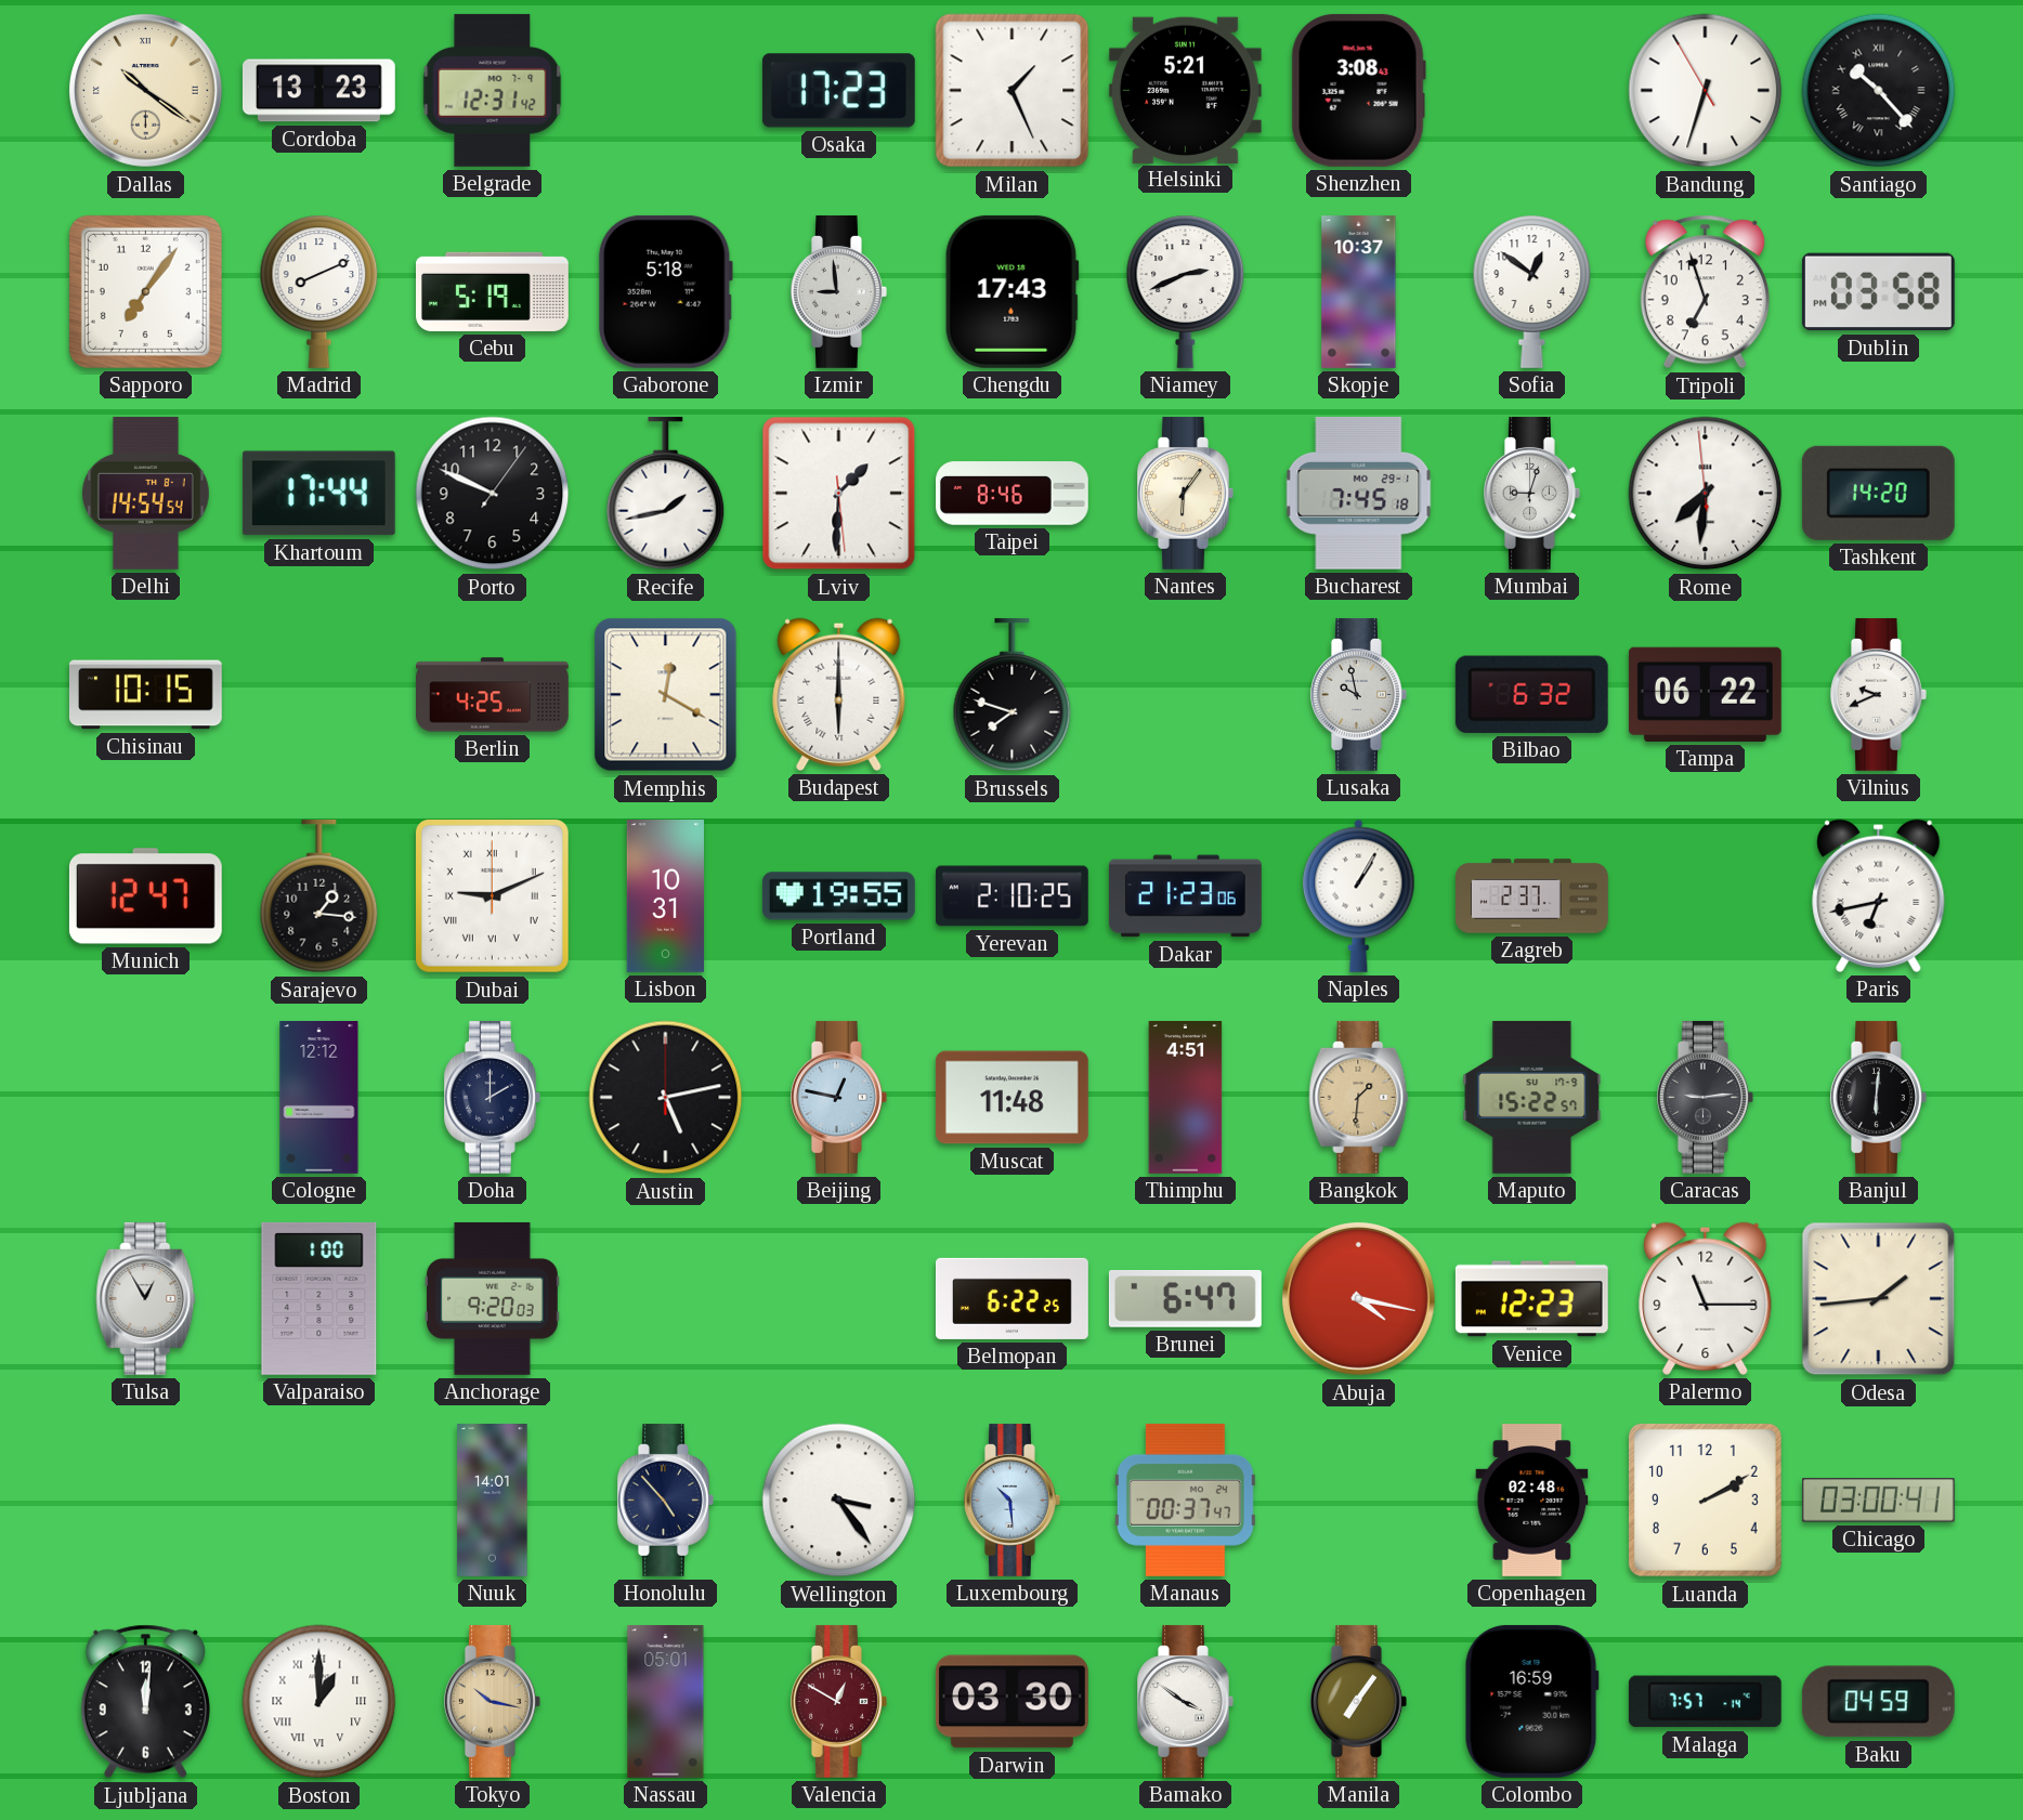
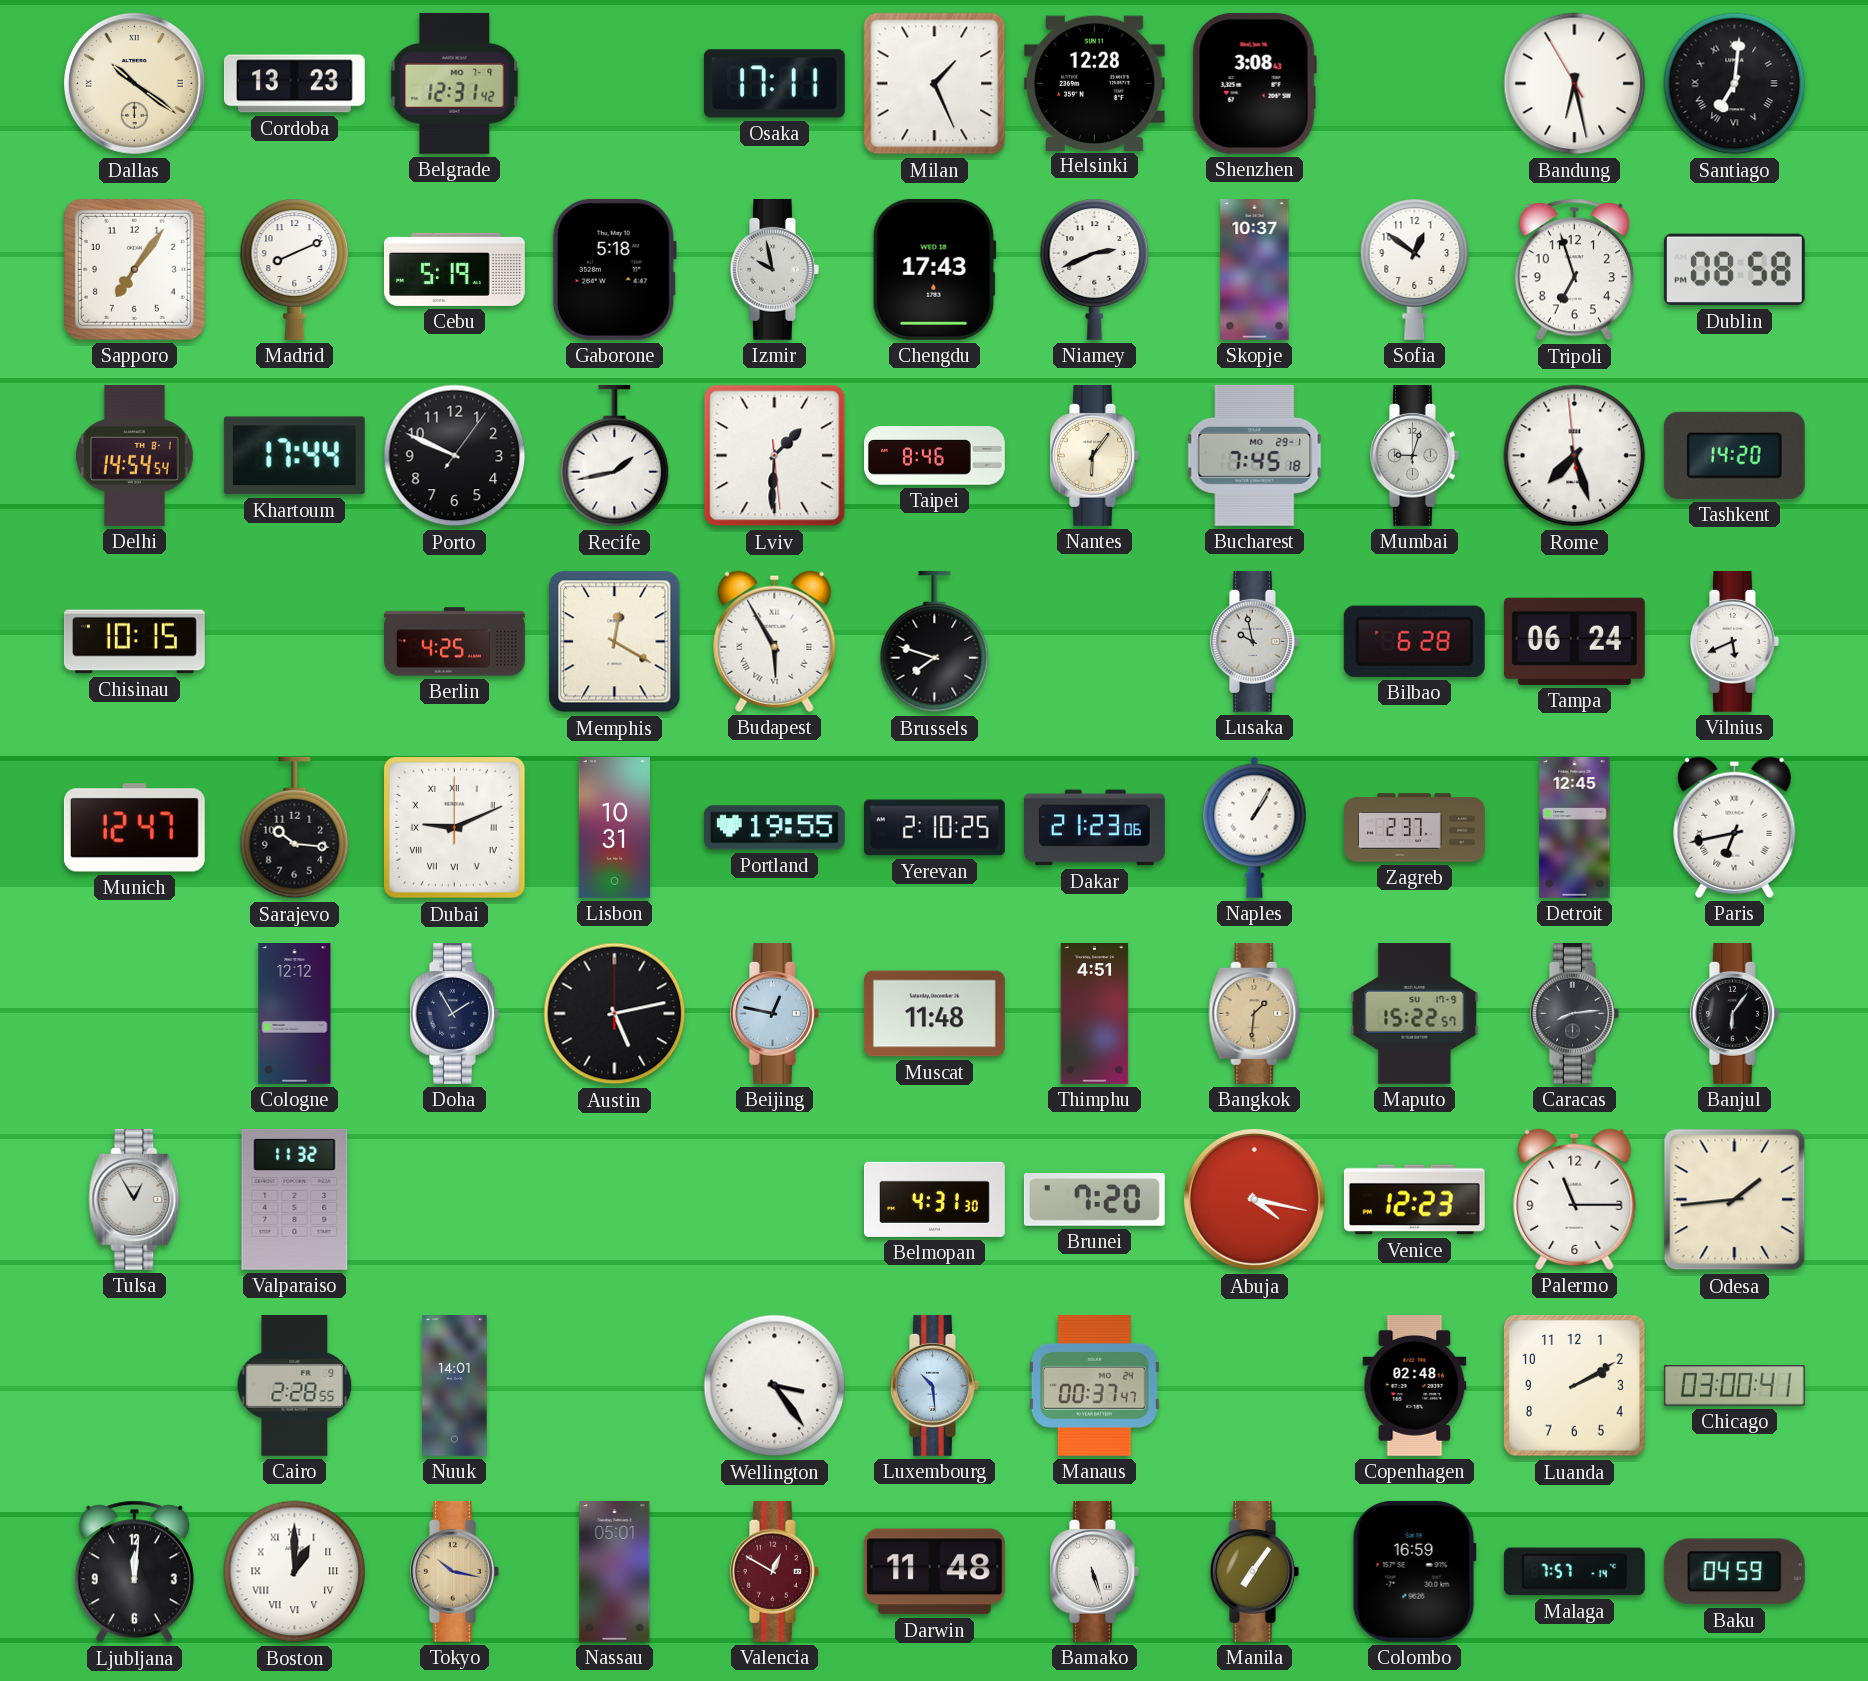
Osaka: 17:23 -> 17:11
Helsinki: 5:21 -> 12:28
Bandung: 6:32 -> 6:27
Santiago: 10:23 -> 7:01
Izmir: 8:59 -> 9:58
Dublin: 03:58 -> 08:58
Rome: 7:30 -> 7:26
Budapest: 6:00 -> 5:55
Bilbao: 6:32 -> 6:28
Tampa: 06:22 -> 06:24
Vilnius: 9:41 -> 5:41
Sarajevo: 1:16 -> 10:16
Detroit: none -> 12:45
Doha: 2:00 -> 1:55
Caracas: 9:14 -> 8:14
Banjul: 6:01 -> 6:06
Valparaiso: 1:00 -> 11:32
Anchorage: 9:20 -> none
Belmopan: 6:22 -> 4:31
Brunei: 6:47 -> 7:20
Cairo: none -> 2:28
Honolulu: 4:53 -> none
Darwin: 03:30 -> 11:48
Bamako: 3:51 -> 5:27
